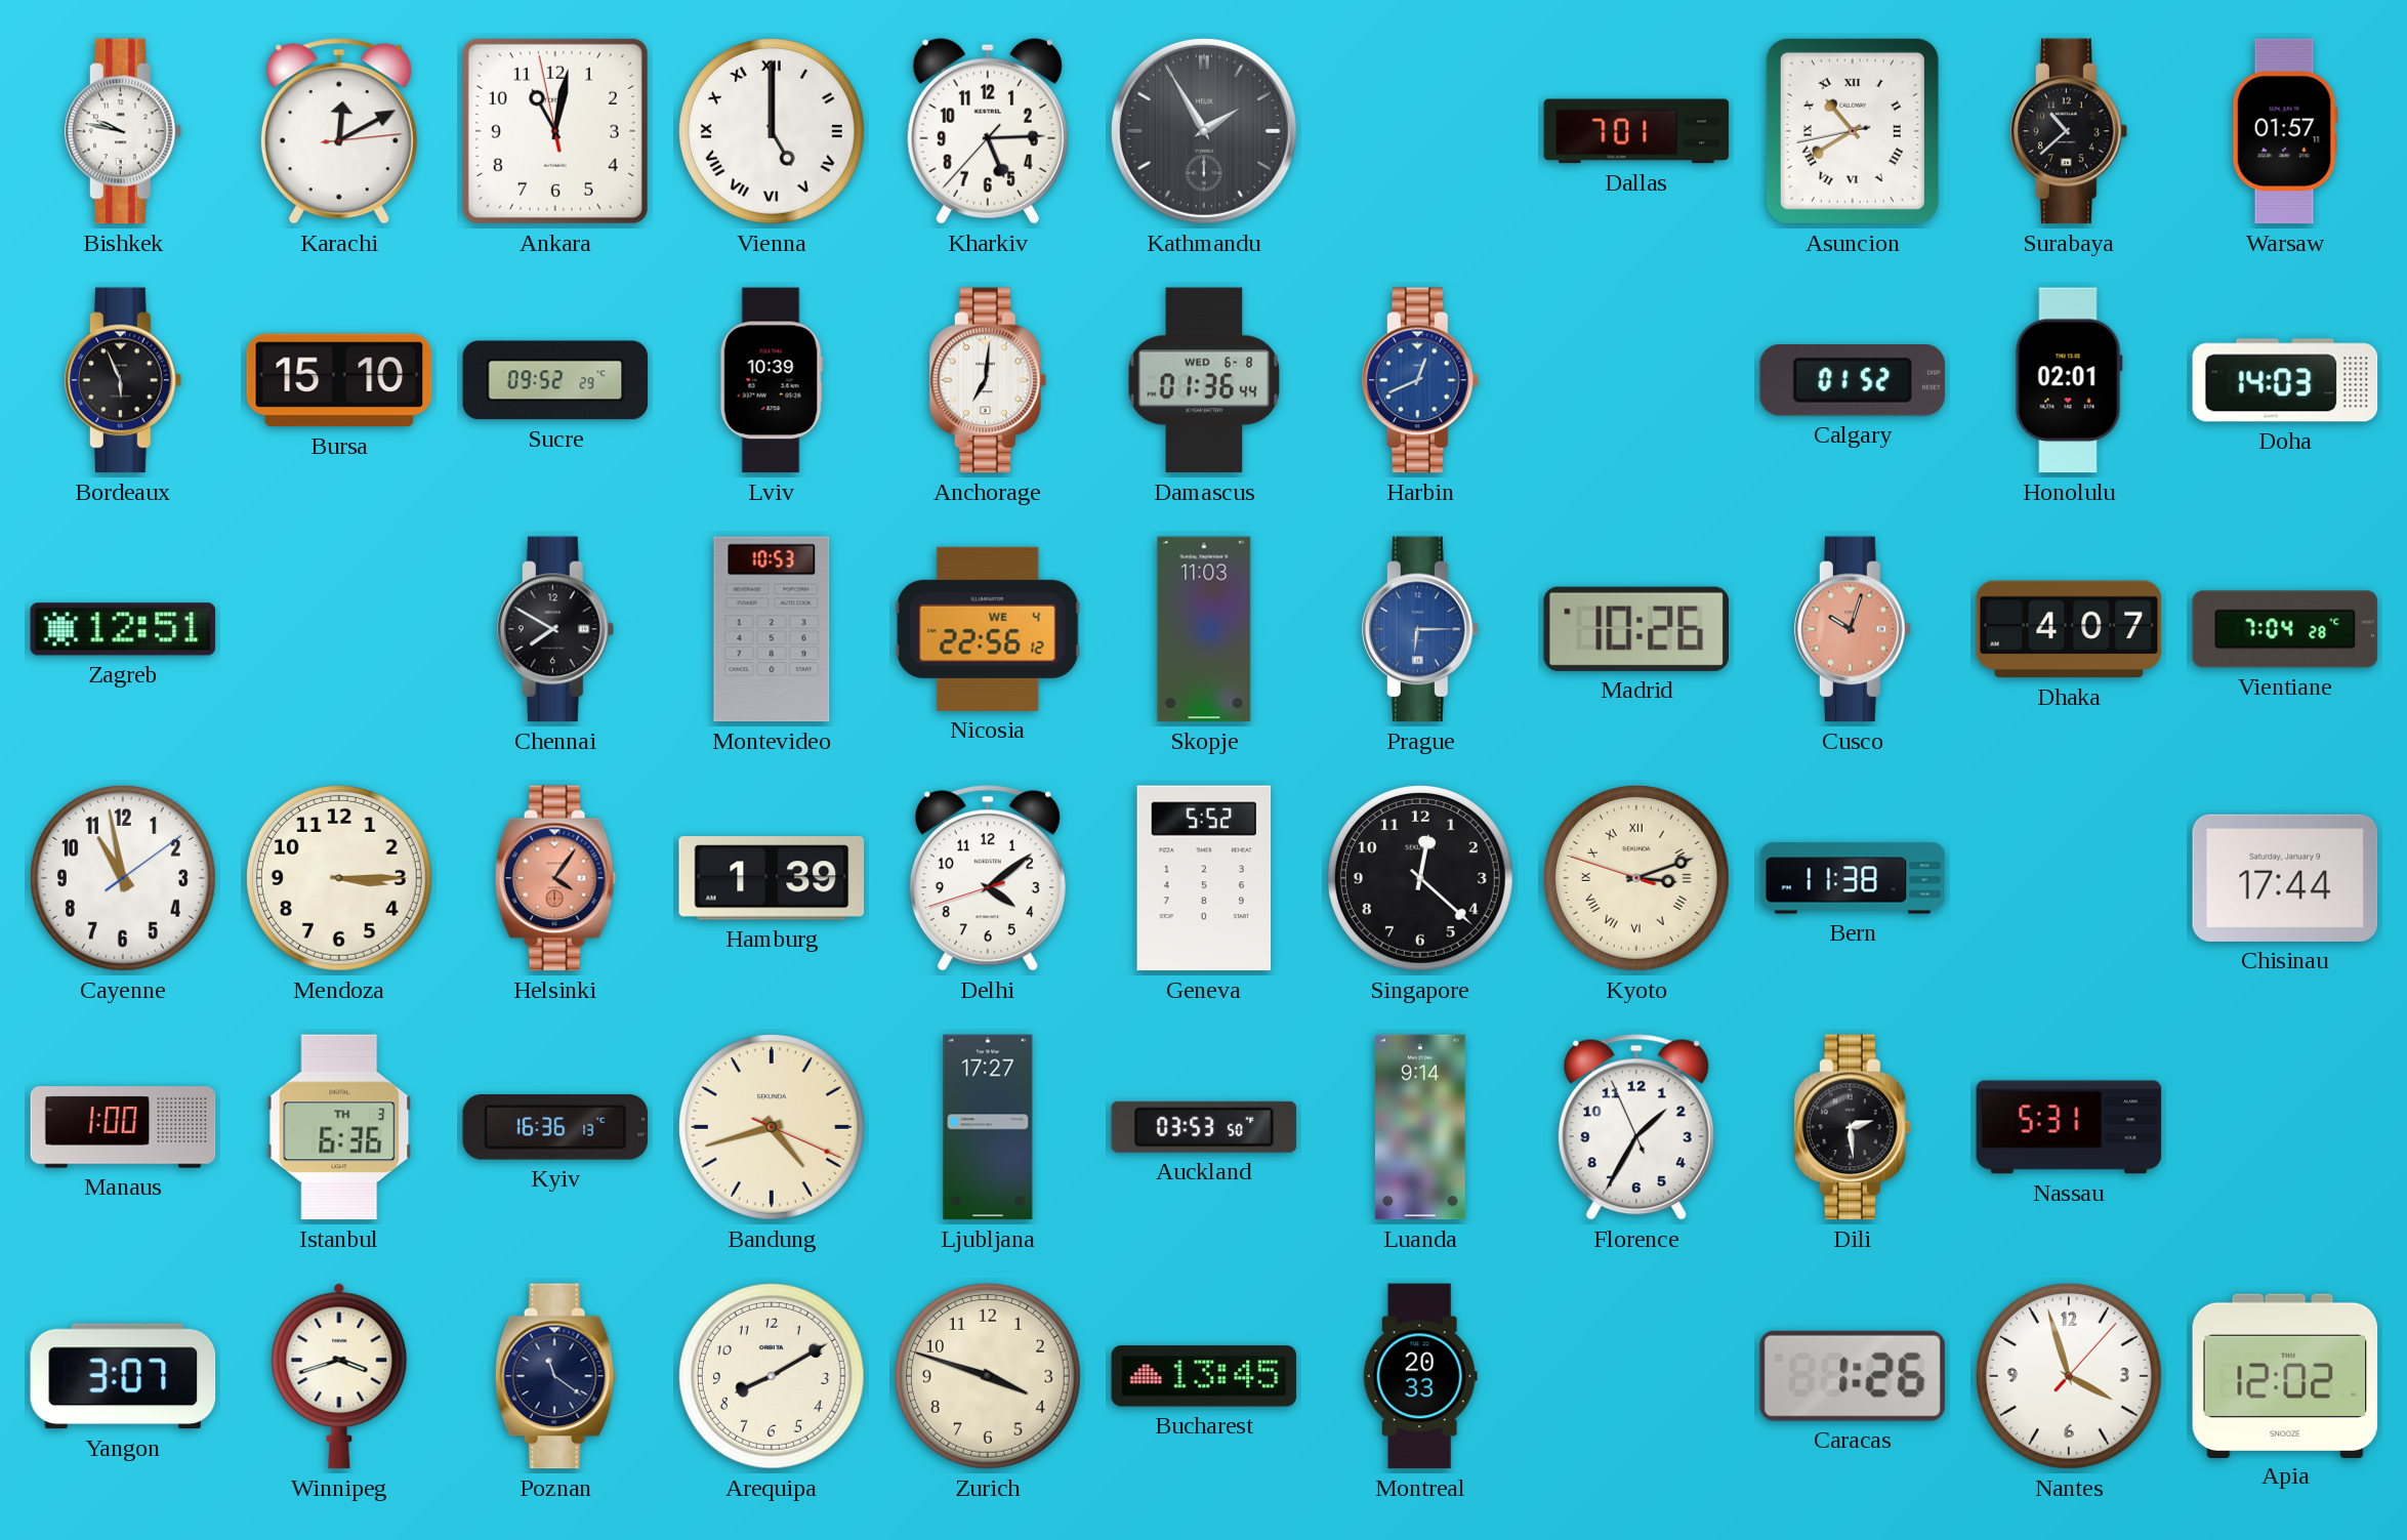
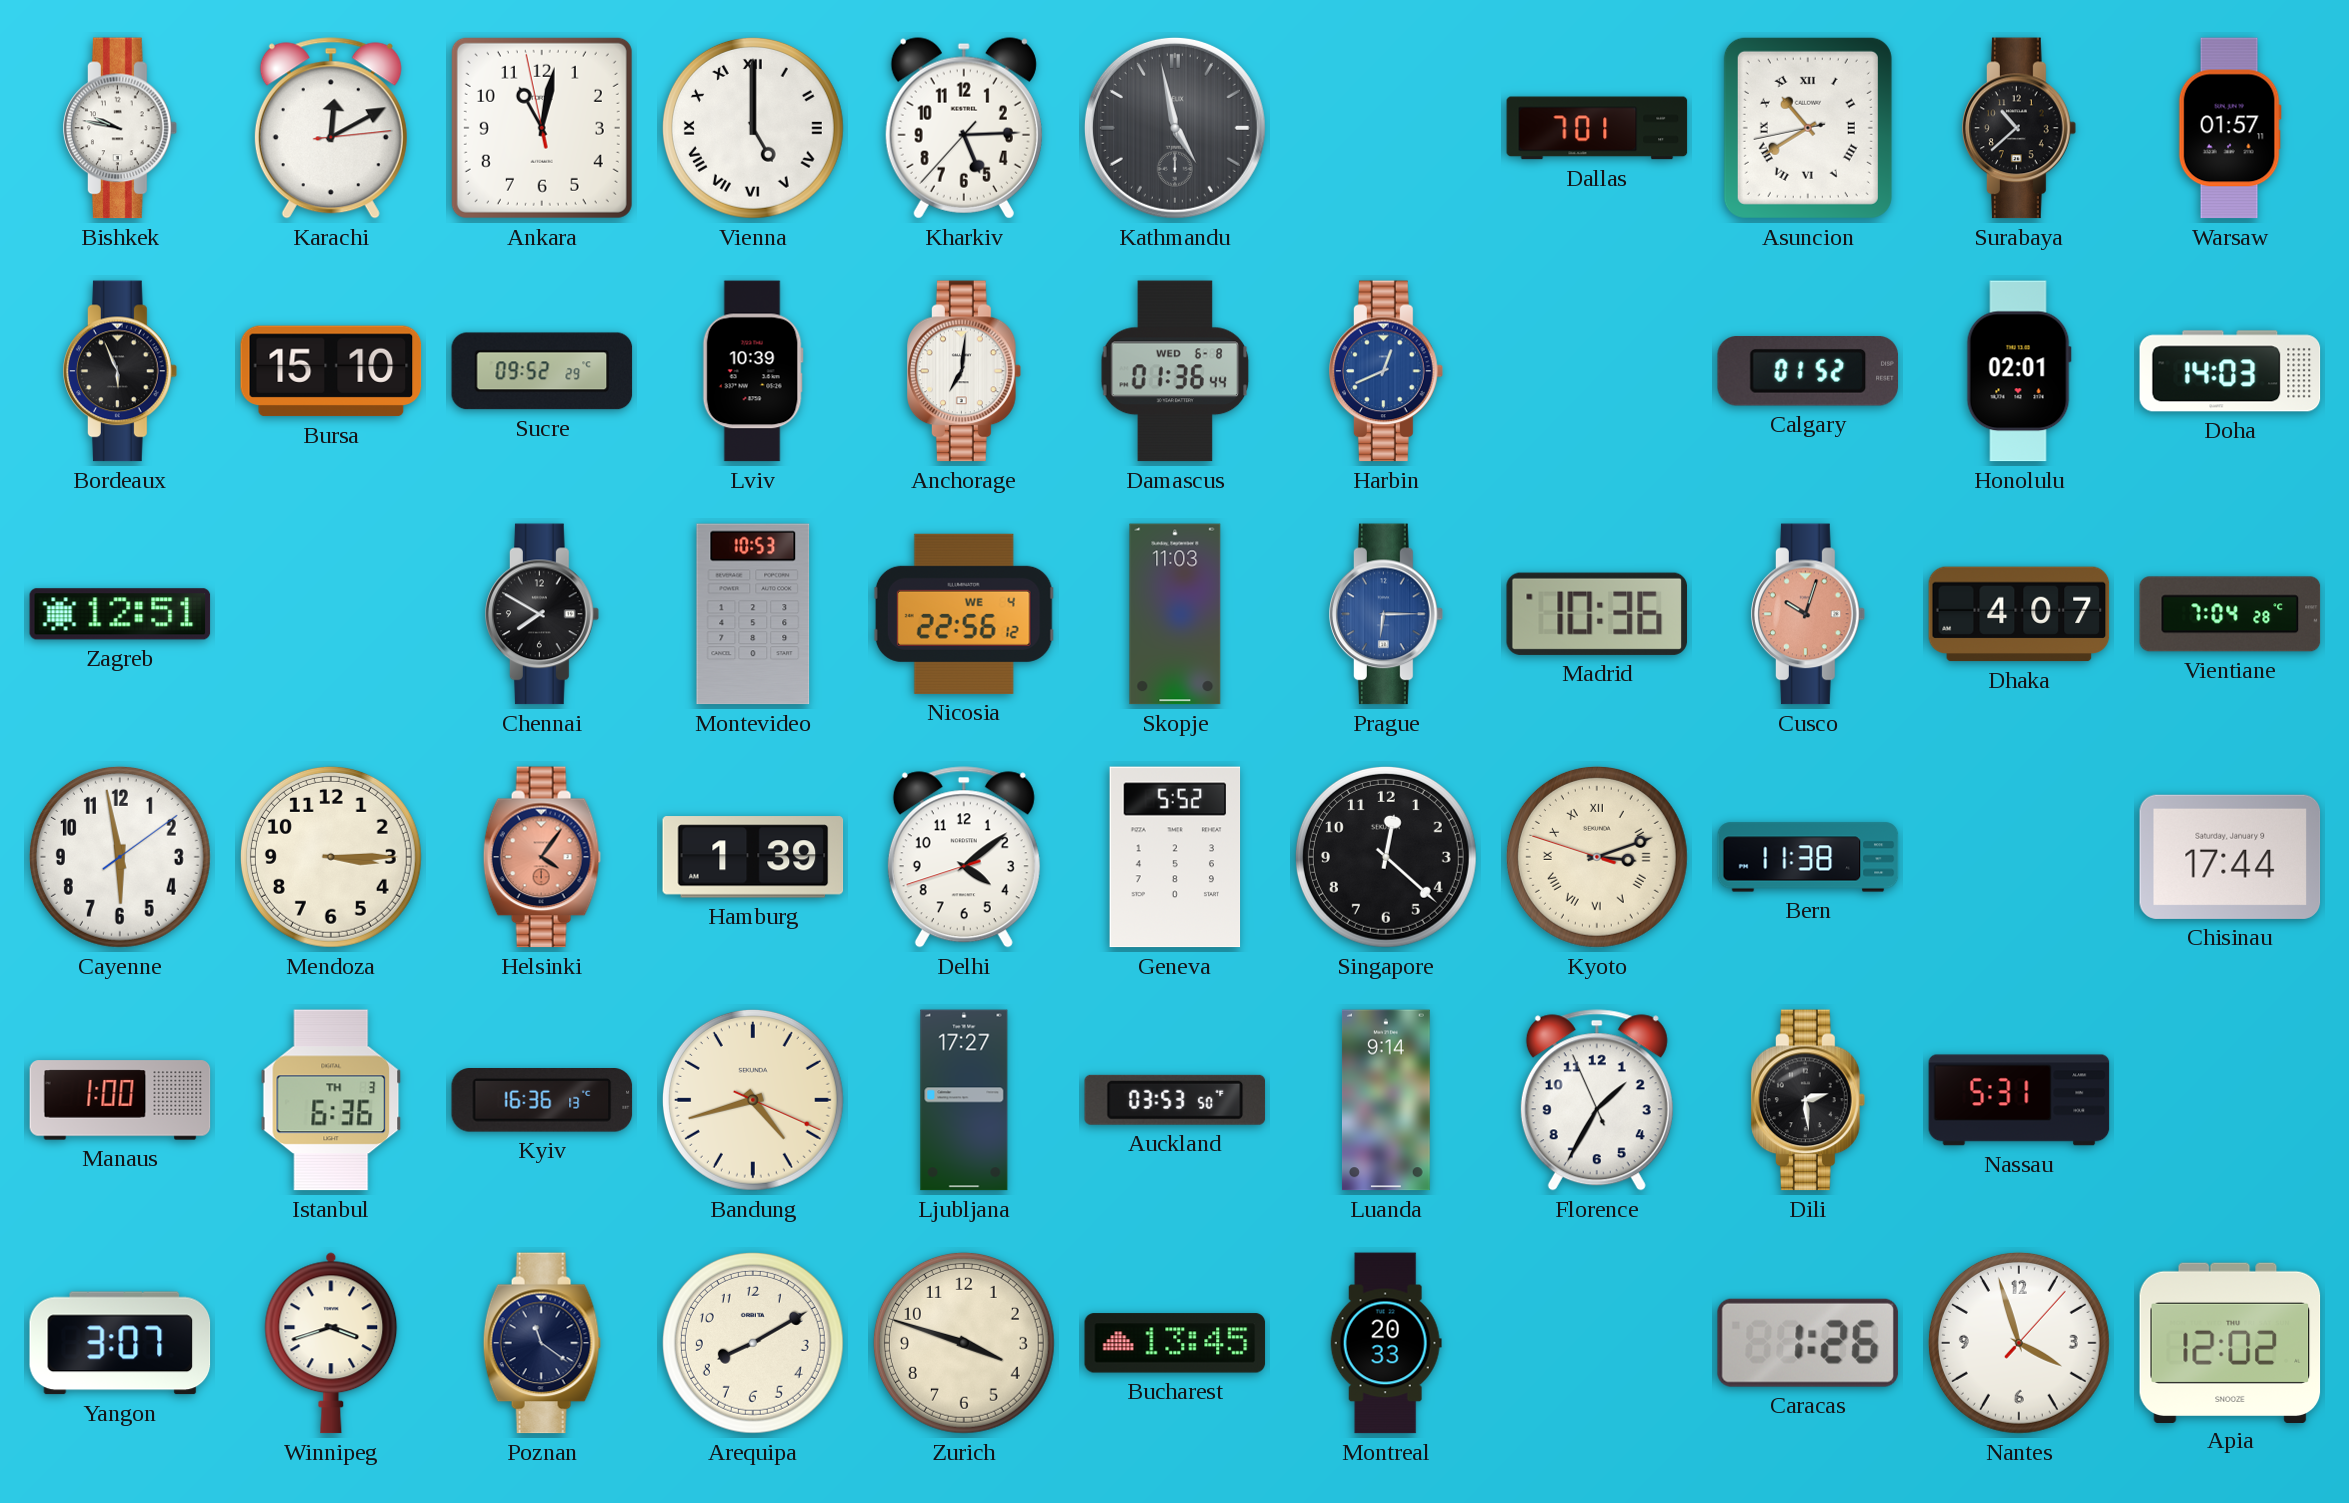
Kathmandu: 1:55 -> 4:58
Madrid: 10:26 -> 10:36
Cayenne: 10:58 -> 5:58
